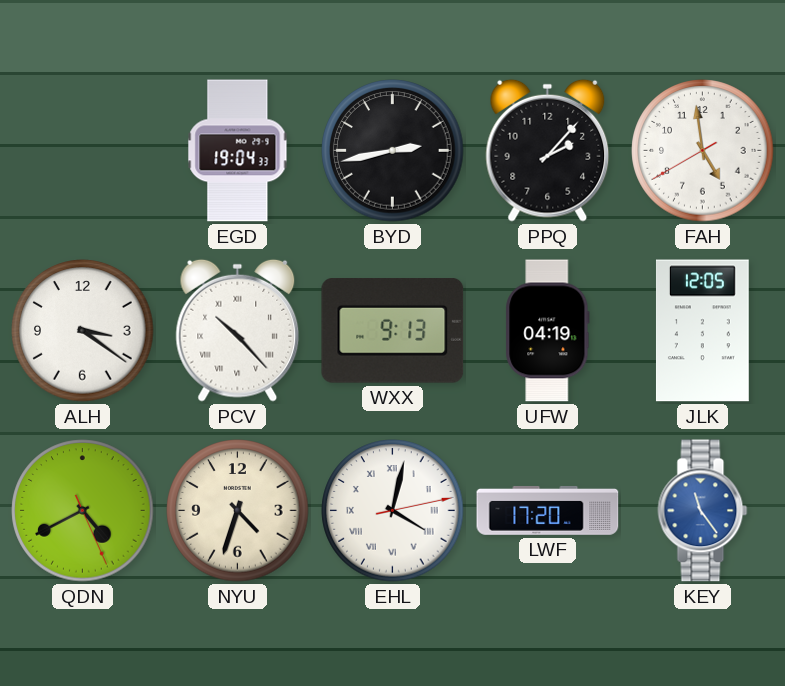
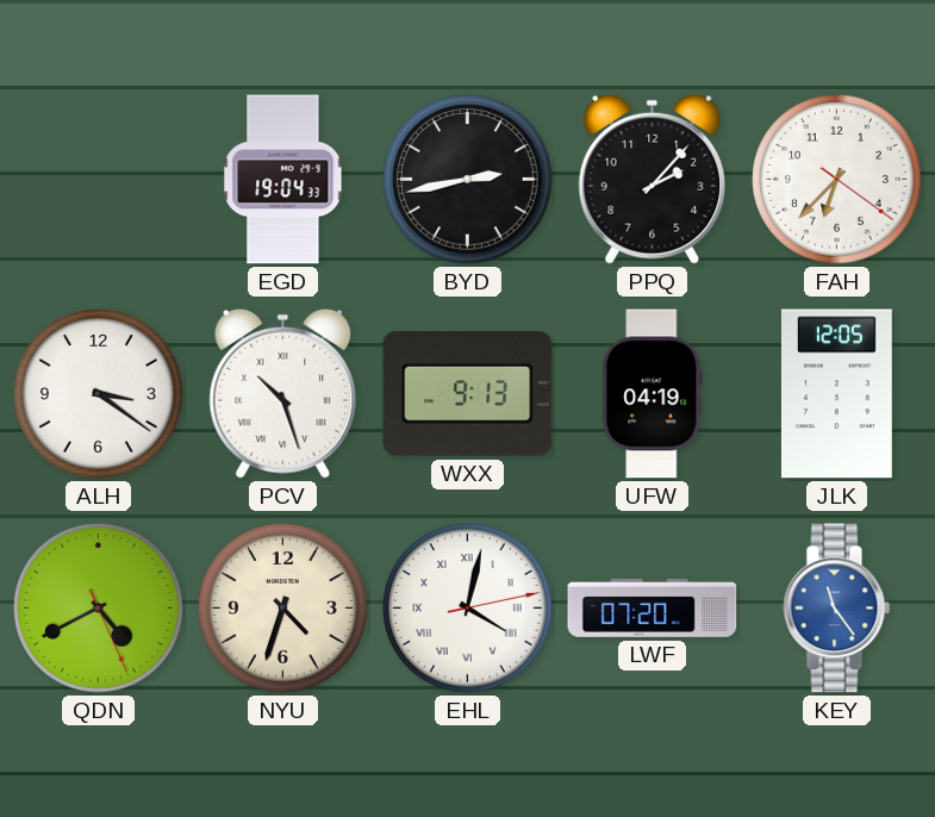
FAH: 4:58 -> 6:37
PCV: 10:23 -> 10:27
LWF: 17:20 -> 07:20
